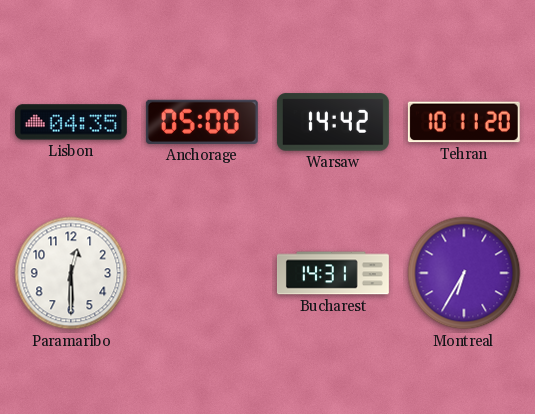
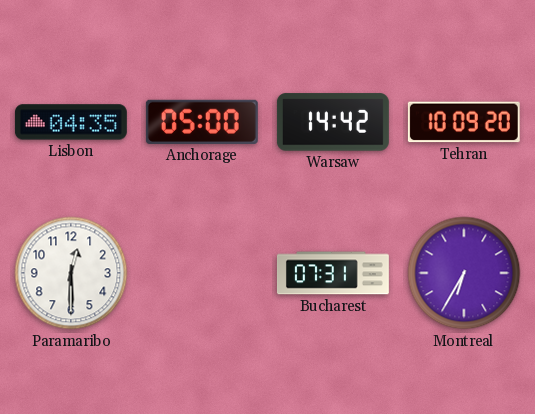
Tehran: 10:11 -> 10:09
Bucharest: 14:31 -> 07:31
